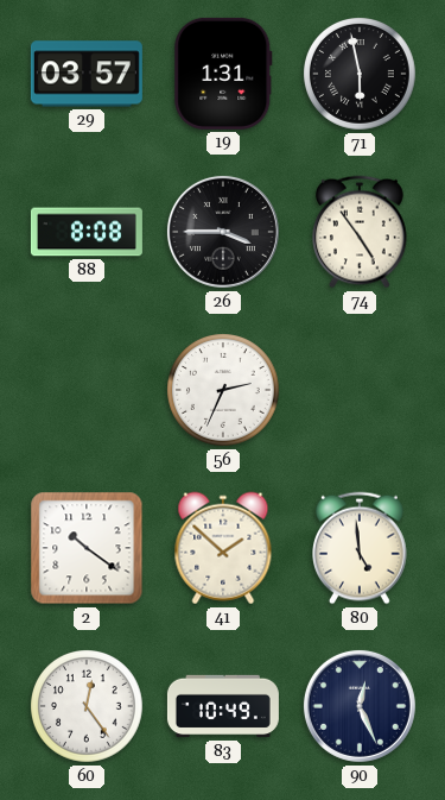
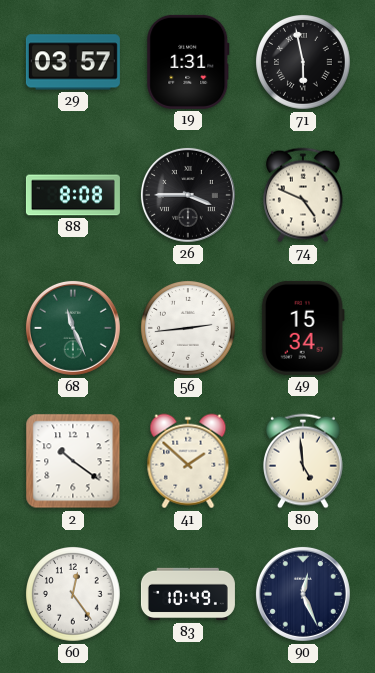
74: 4:54 -> 4:49
68: none -> 11:26
56: 2:34 -> 2:44
49: none -> 15:34
